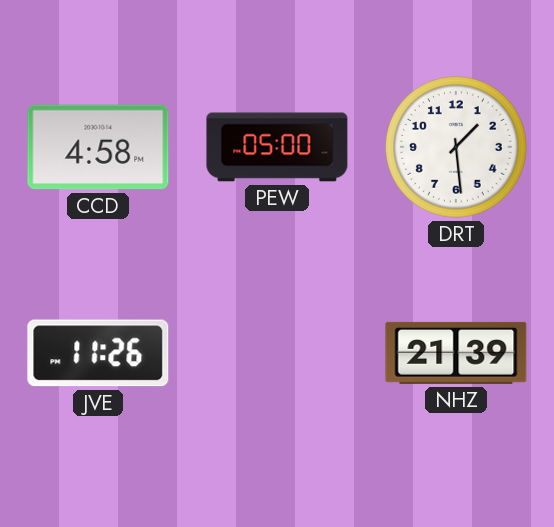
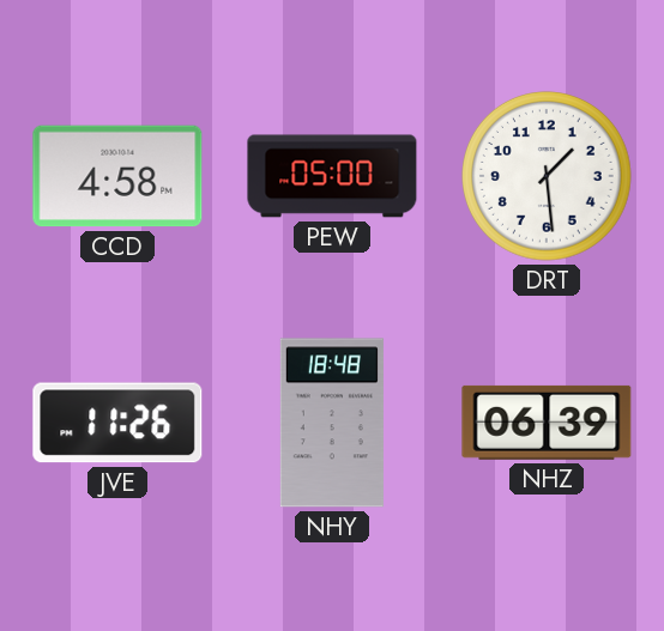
NHY: none -> 18:48
NHZ: 21:39 -> 06:39
